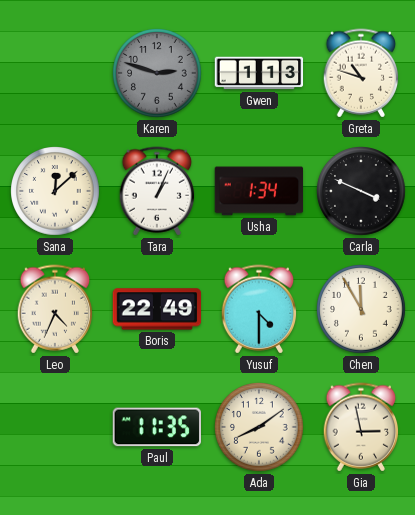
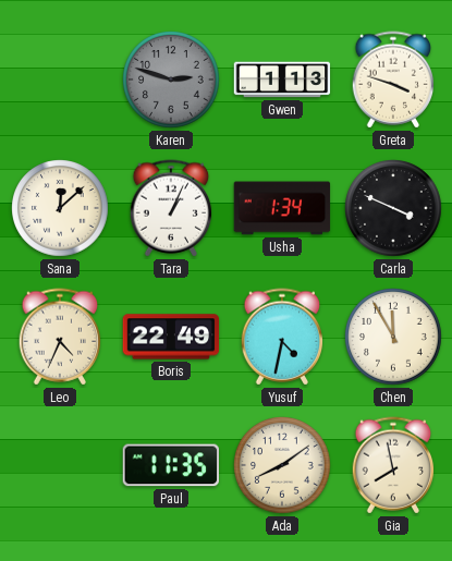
Greta: 10:48 -> 3:48
Yusuf: 4:30 -> 4:32
Gia: 2:58 -> 7:58
